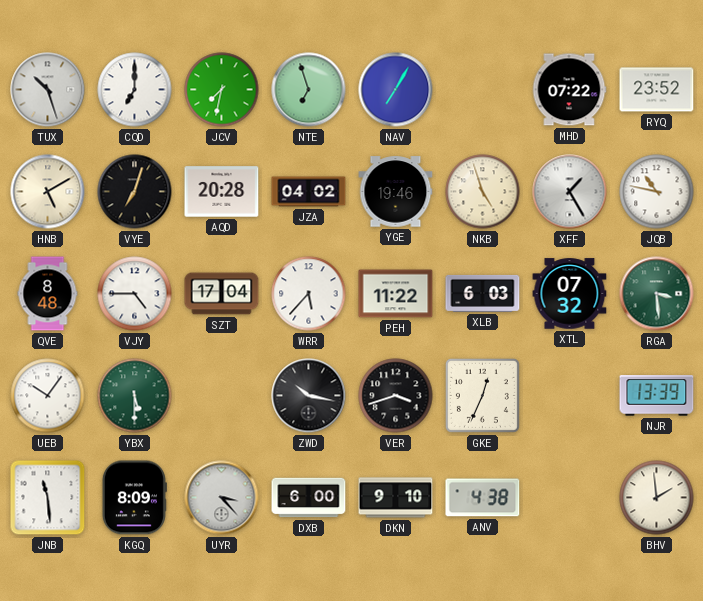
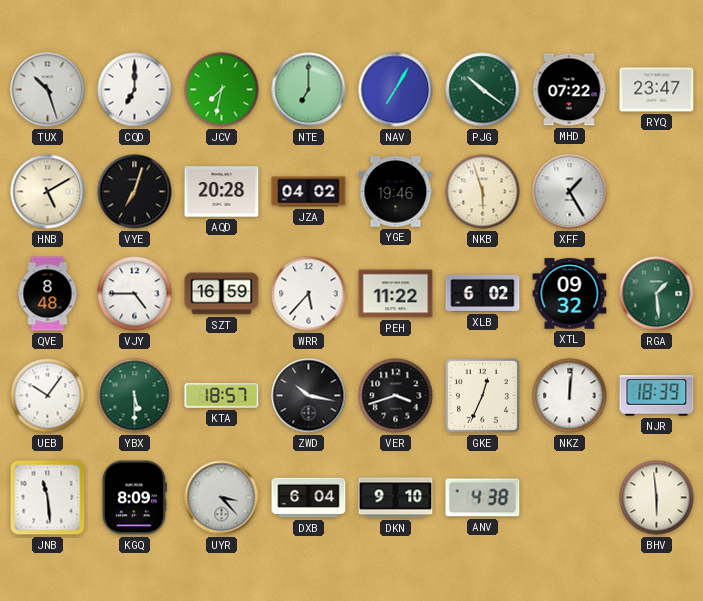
NTE: 6:57 -> 7:00
PJG: none -> 10:21
RYQ: 23:52 -> 23:47
NKB: 4:57 -> 5:57
JQB: 10:47 -> none
SZT: 17:04 -> 16:59
XLB: 6:03 -> 6:02
XTL: 07:32 -> 09:32
RGA: 3:29 -> 1:29
KTA: none -> 18:57
NKZ: none -> 12:01
NJR: 13:39 -> 18:39
DXB: 6:00 -> 6:04
BHV: 1:59 -> 5:59
